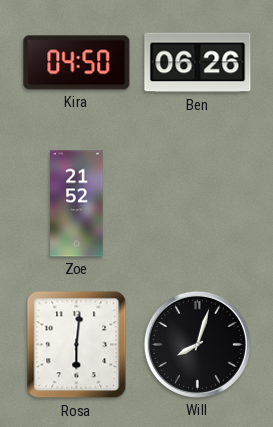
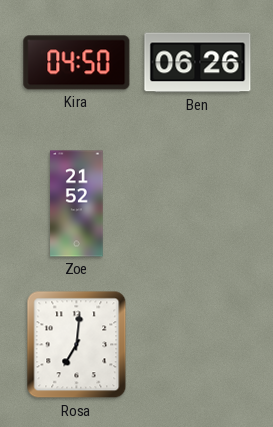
Rosa: 6:01 -> 7:01
Will: 8:03 -> none
